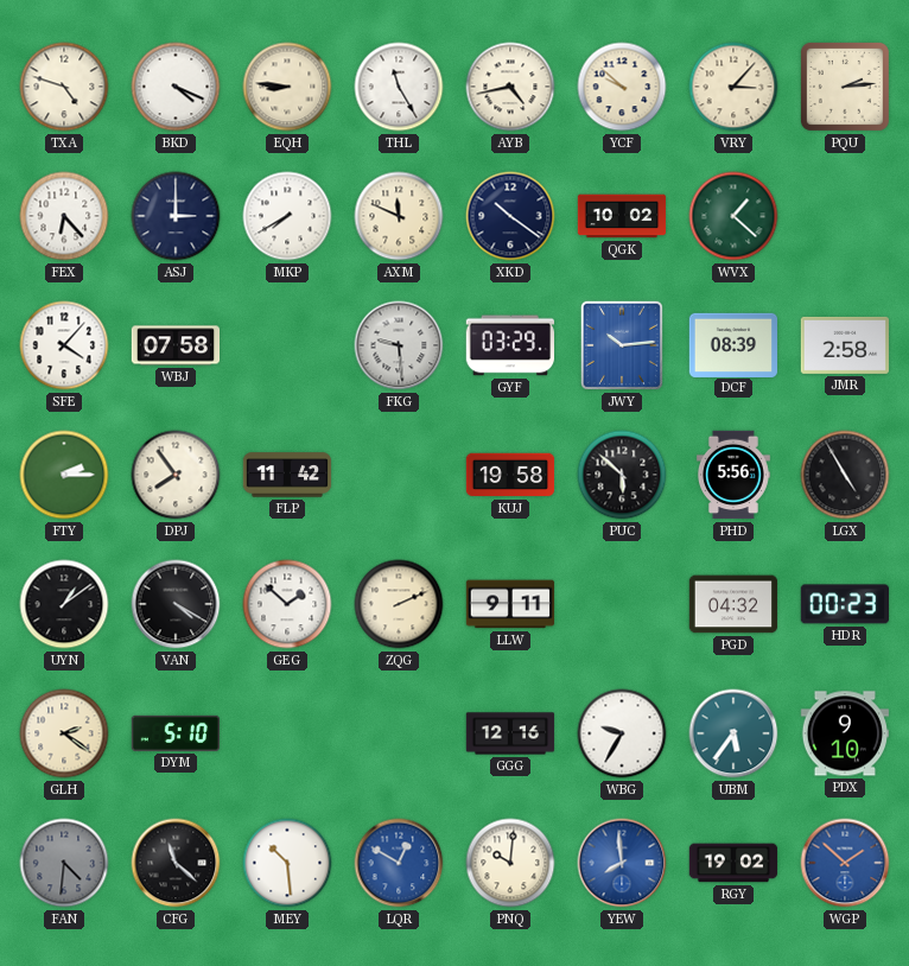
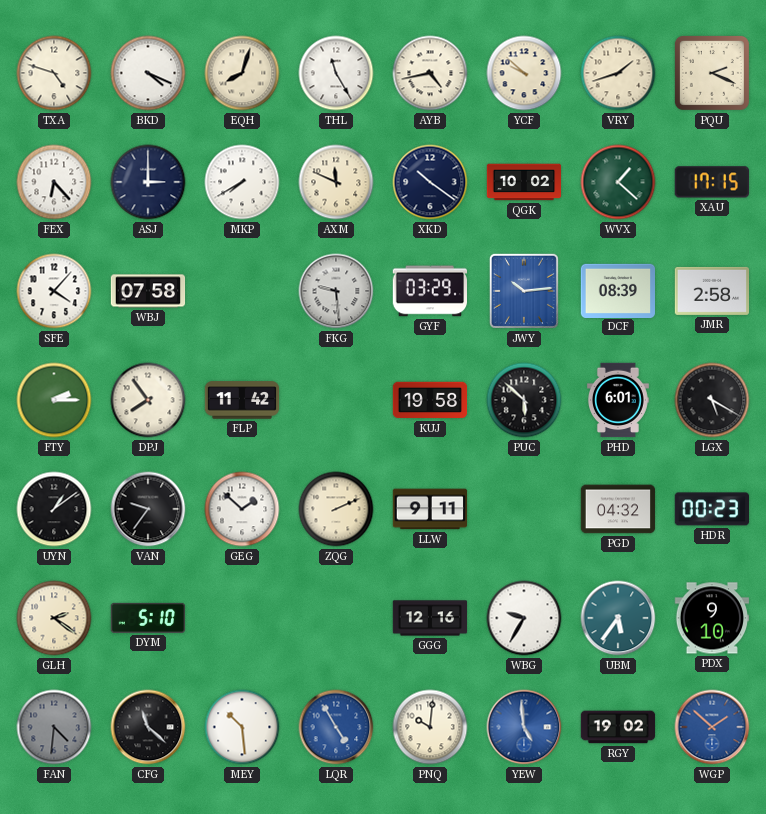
EQH: 8:46 -> 8:03
VRY: 3:07 -> 1:42
PQU: 2:14 -> 2:19
XAU: none -> 17:15
PHD: 5:56 -> 6:01
LGX: 4:55 -> 5:20
VAN: 4:20 -> 9:36
LQR: 12:50 -> 4:55
YEW: 7:59 -> 4:59
